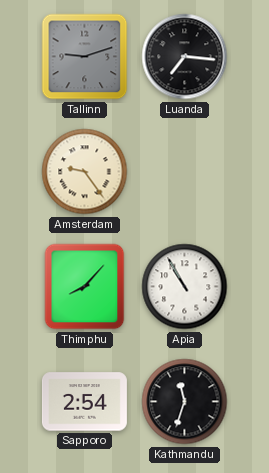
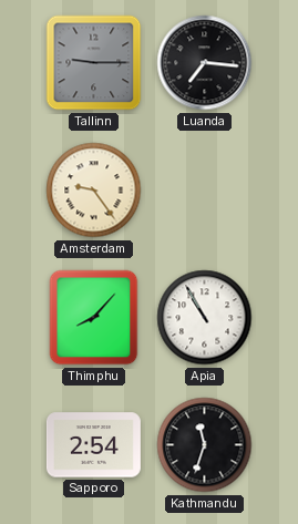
Tallinn: 9:12 -> 9:15
